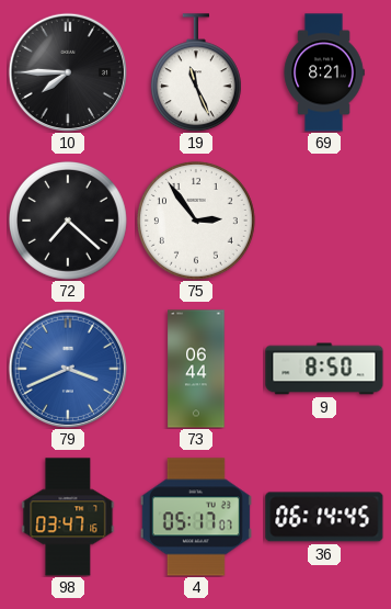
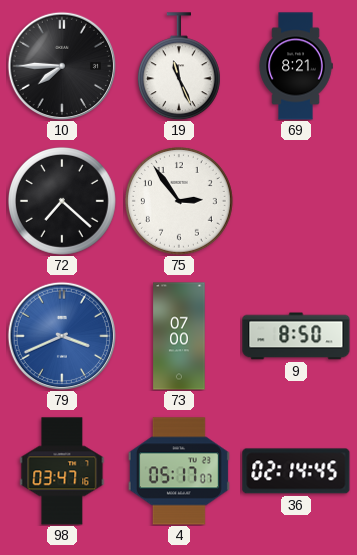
73: 06:44 -> 07:00
36: 06:14 -> 02:14
